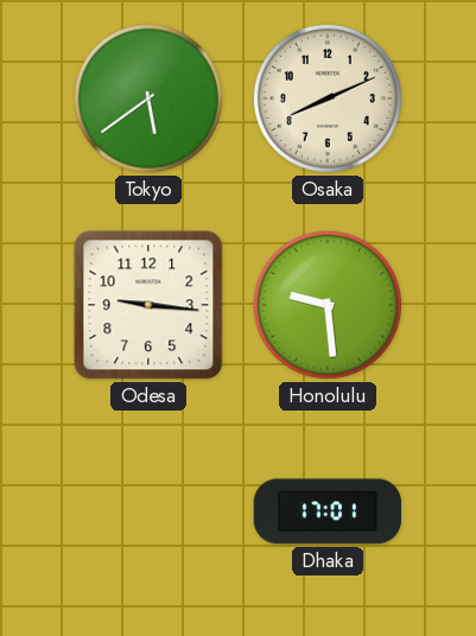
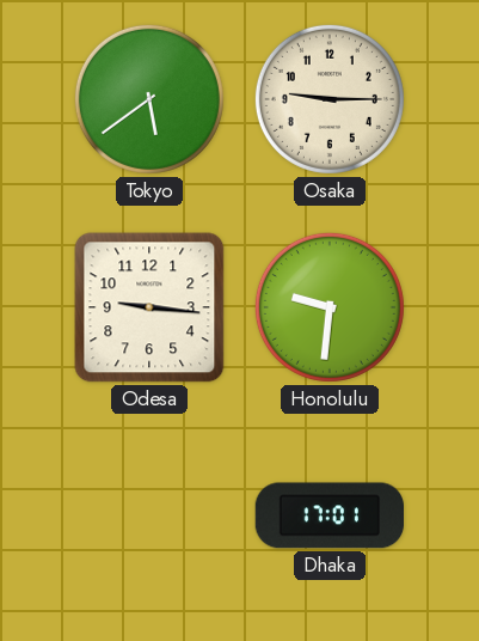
Osaka: 8:11 -> 9:15
Honolulu: 9:29 -> 9:31
